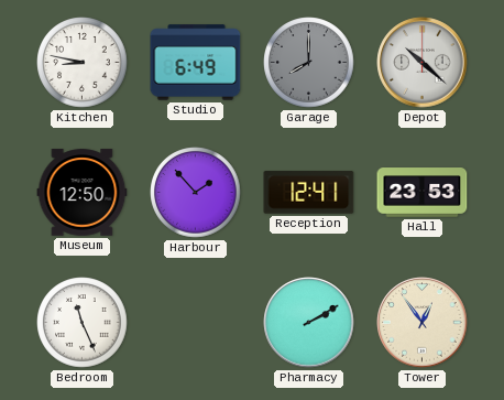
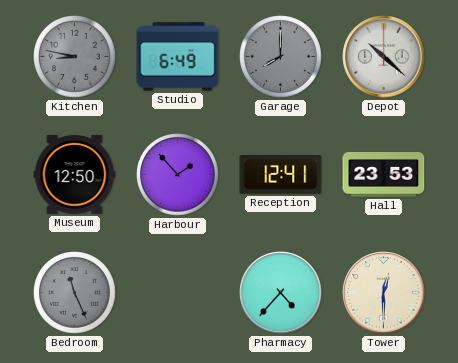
Kitchen dial: white -> grey
Bedroom dial: white -> grey
Pharmacy: 2:10 -> 4:37
Tower: 12:54 -> 12:30
